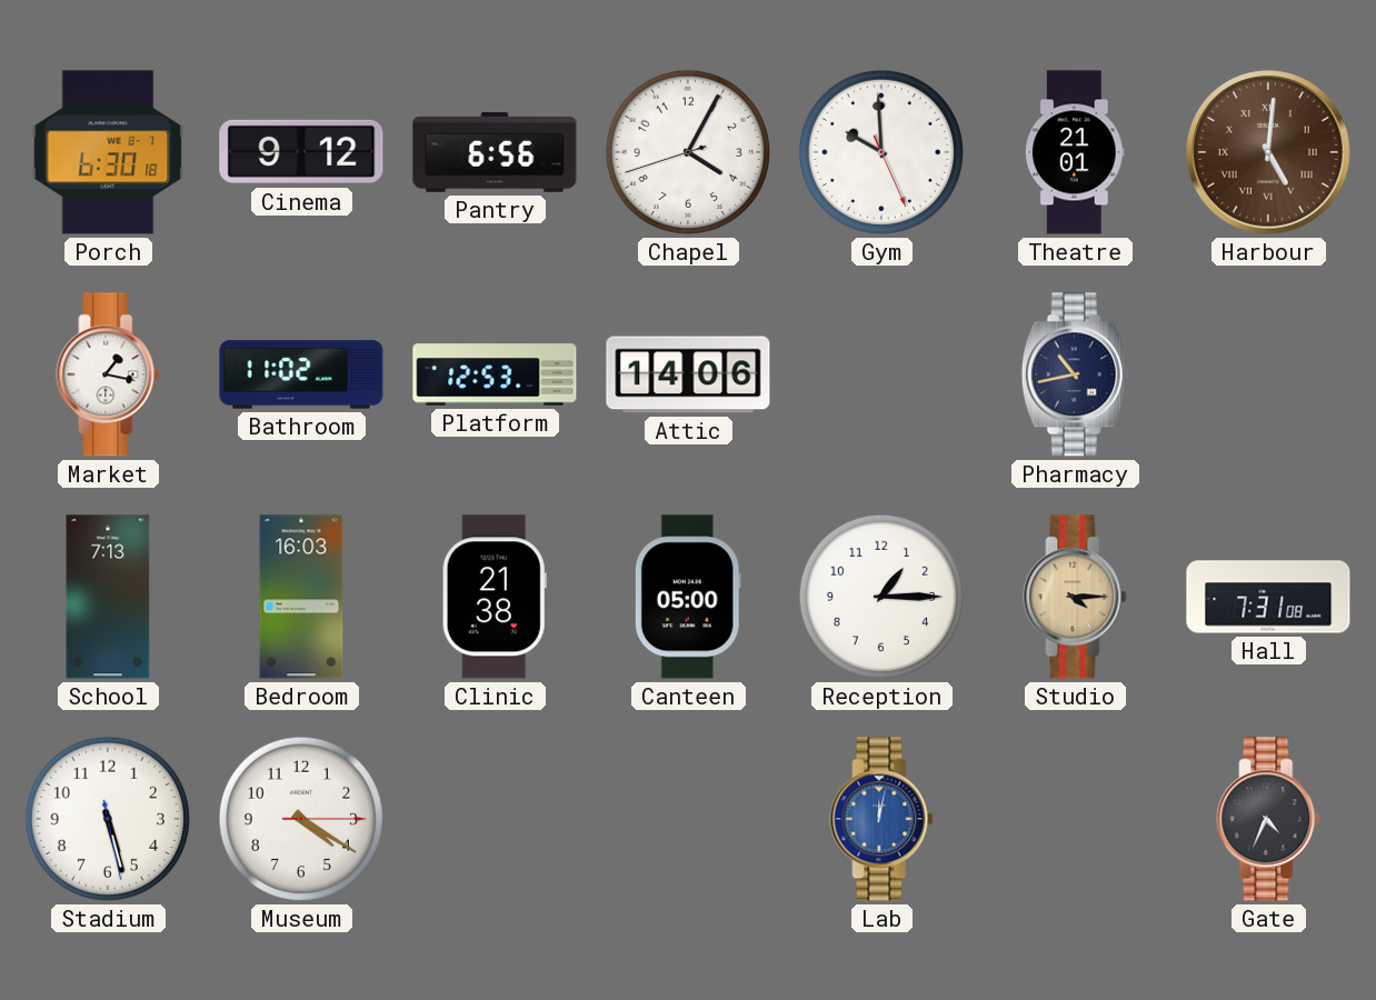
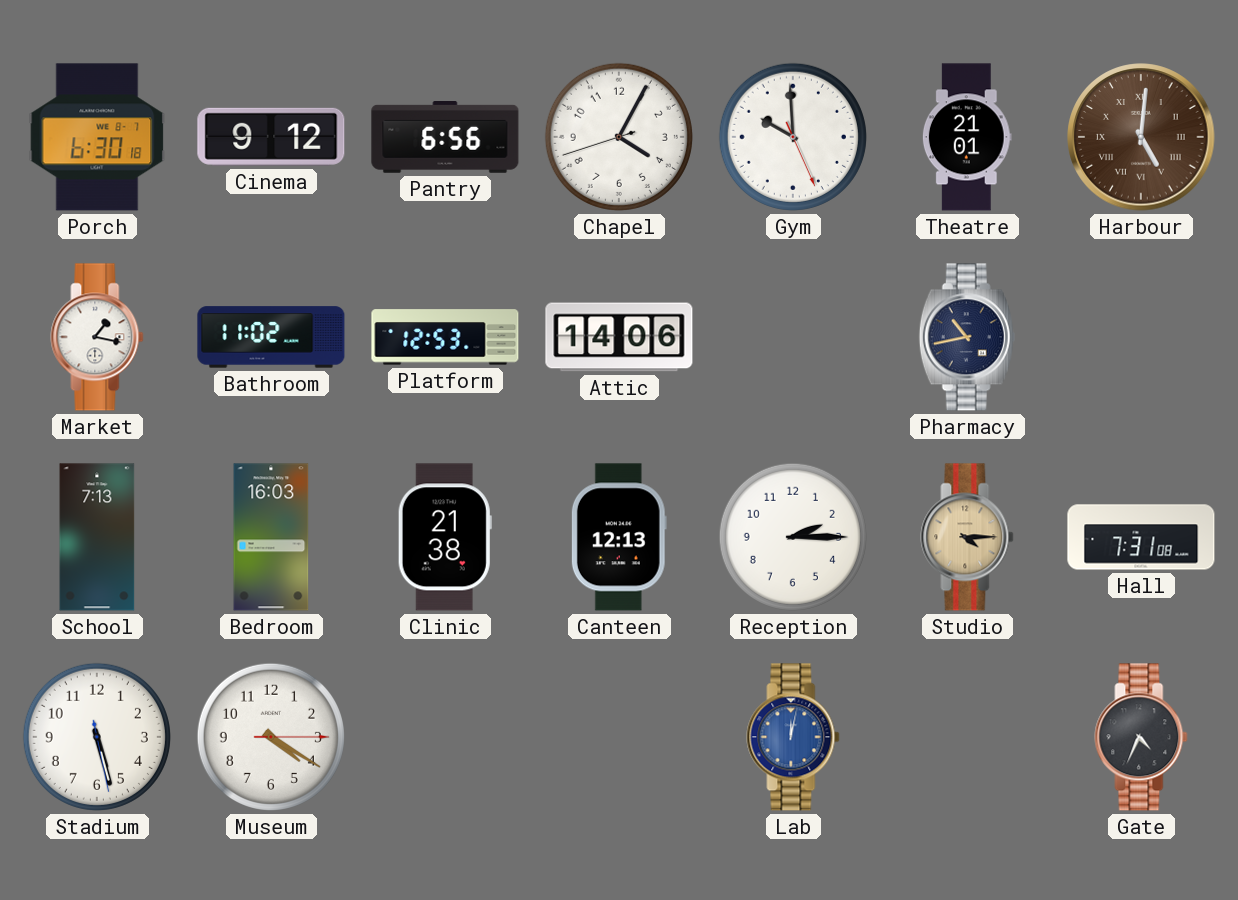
Canteen: 05:00 -> 12:13
Reception: 1:15 -> 2:15
